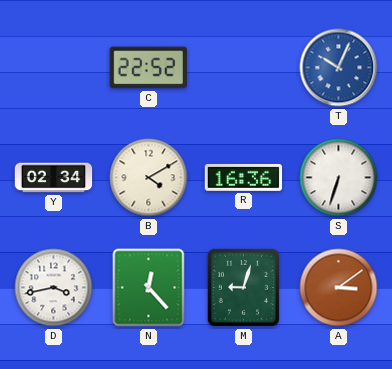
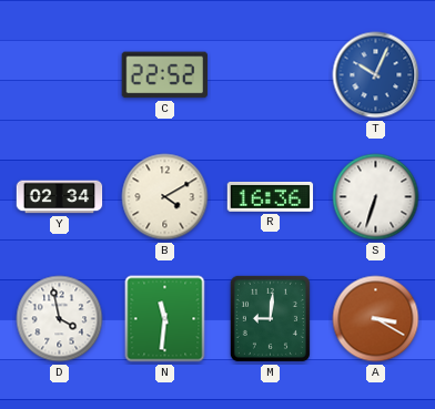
D: 3:43 -> 3:58
N: 12:23 -> 11:31
M: 9:03 -> 9:01
A: 3:09 -> 3:20
